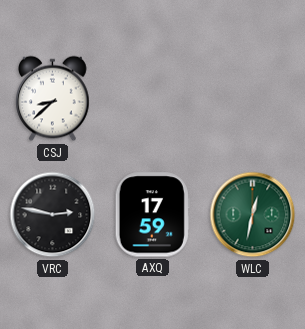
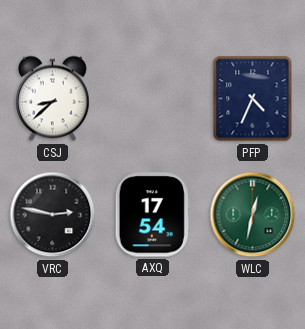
PFP: none -> 4:34
AXQ: 17:59 -> 17:54
